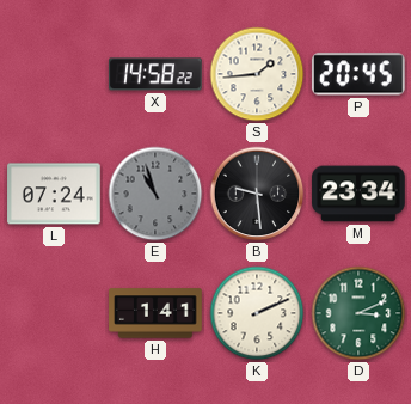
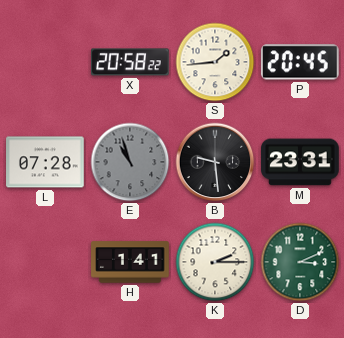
X: 14:58 -> 20:58
L: 07:24 -> 07:28
M: 23:34 -> 23:31
K: 2:11 -> 2:15
